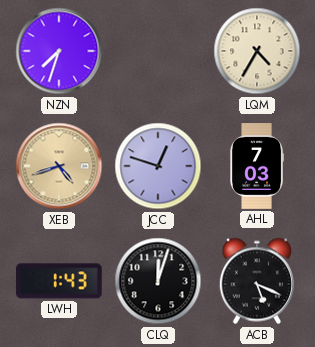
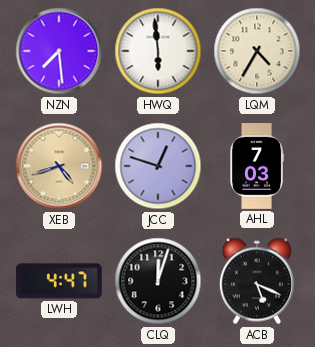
NZN: 7:33 -> 7:29
HWQ: none -> 5:59
LWH: 1:43 -> 4:47
